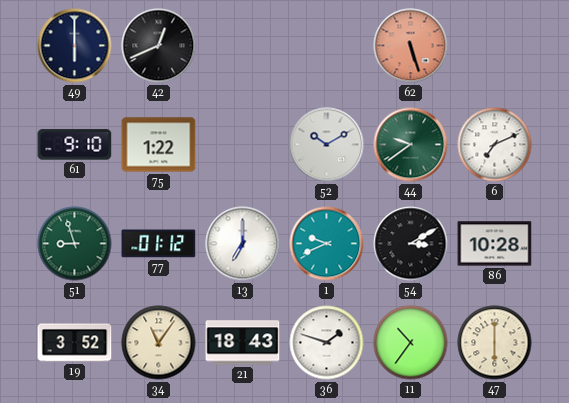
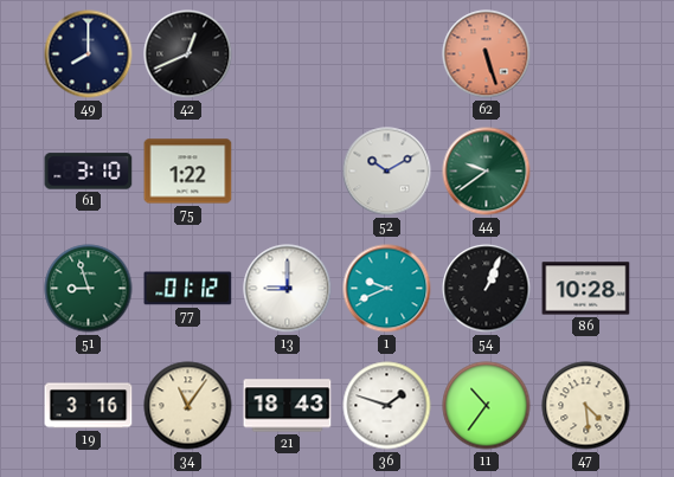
49: 6:00 -> 8:00
61: 9:10 -> 3:10
6: 7:11 -> none
13: 7:00 -> 9:00
54: 3:10 -> 1:04
19: 3:52 -> 3:16
47: 6:00 -> 4:29
